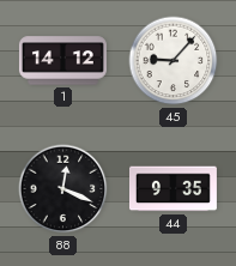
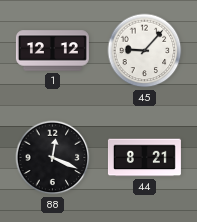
1: 14:12 -> 12:12
44: 9:35 -> 8:21
